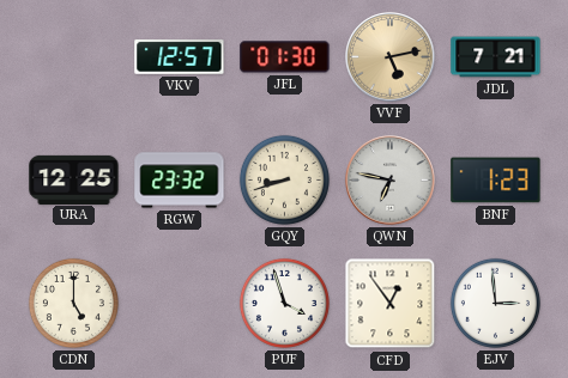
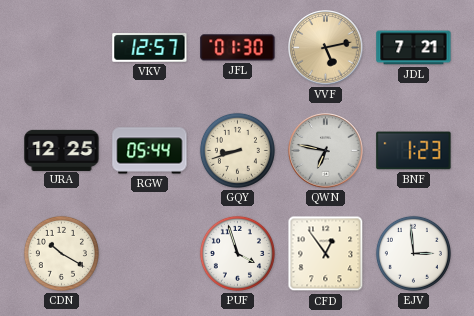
RGW: 23:32 -> 05:44
CDN: 5:00 -> 10:20
